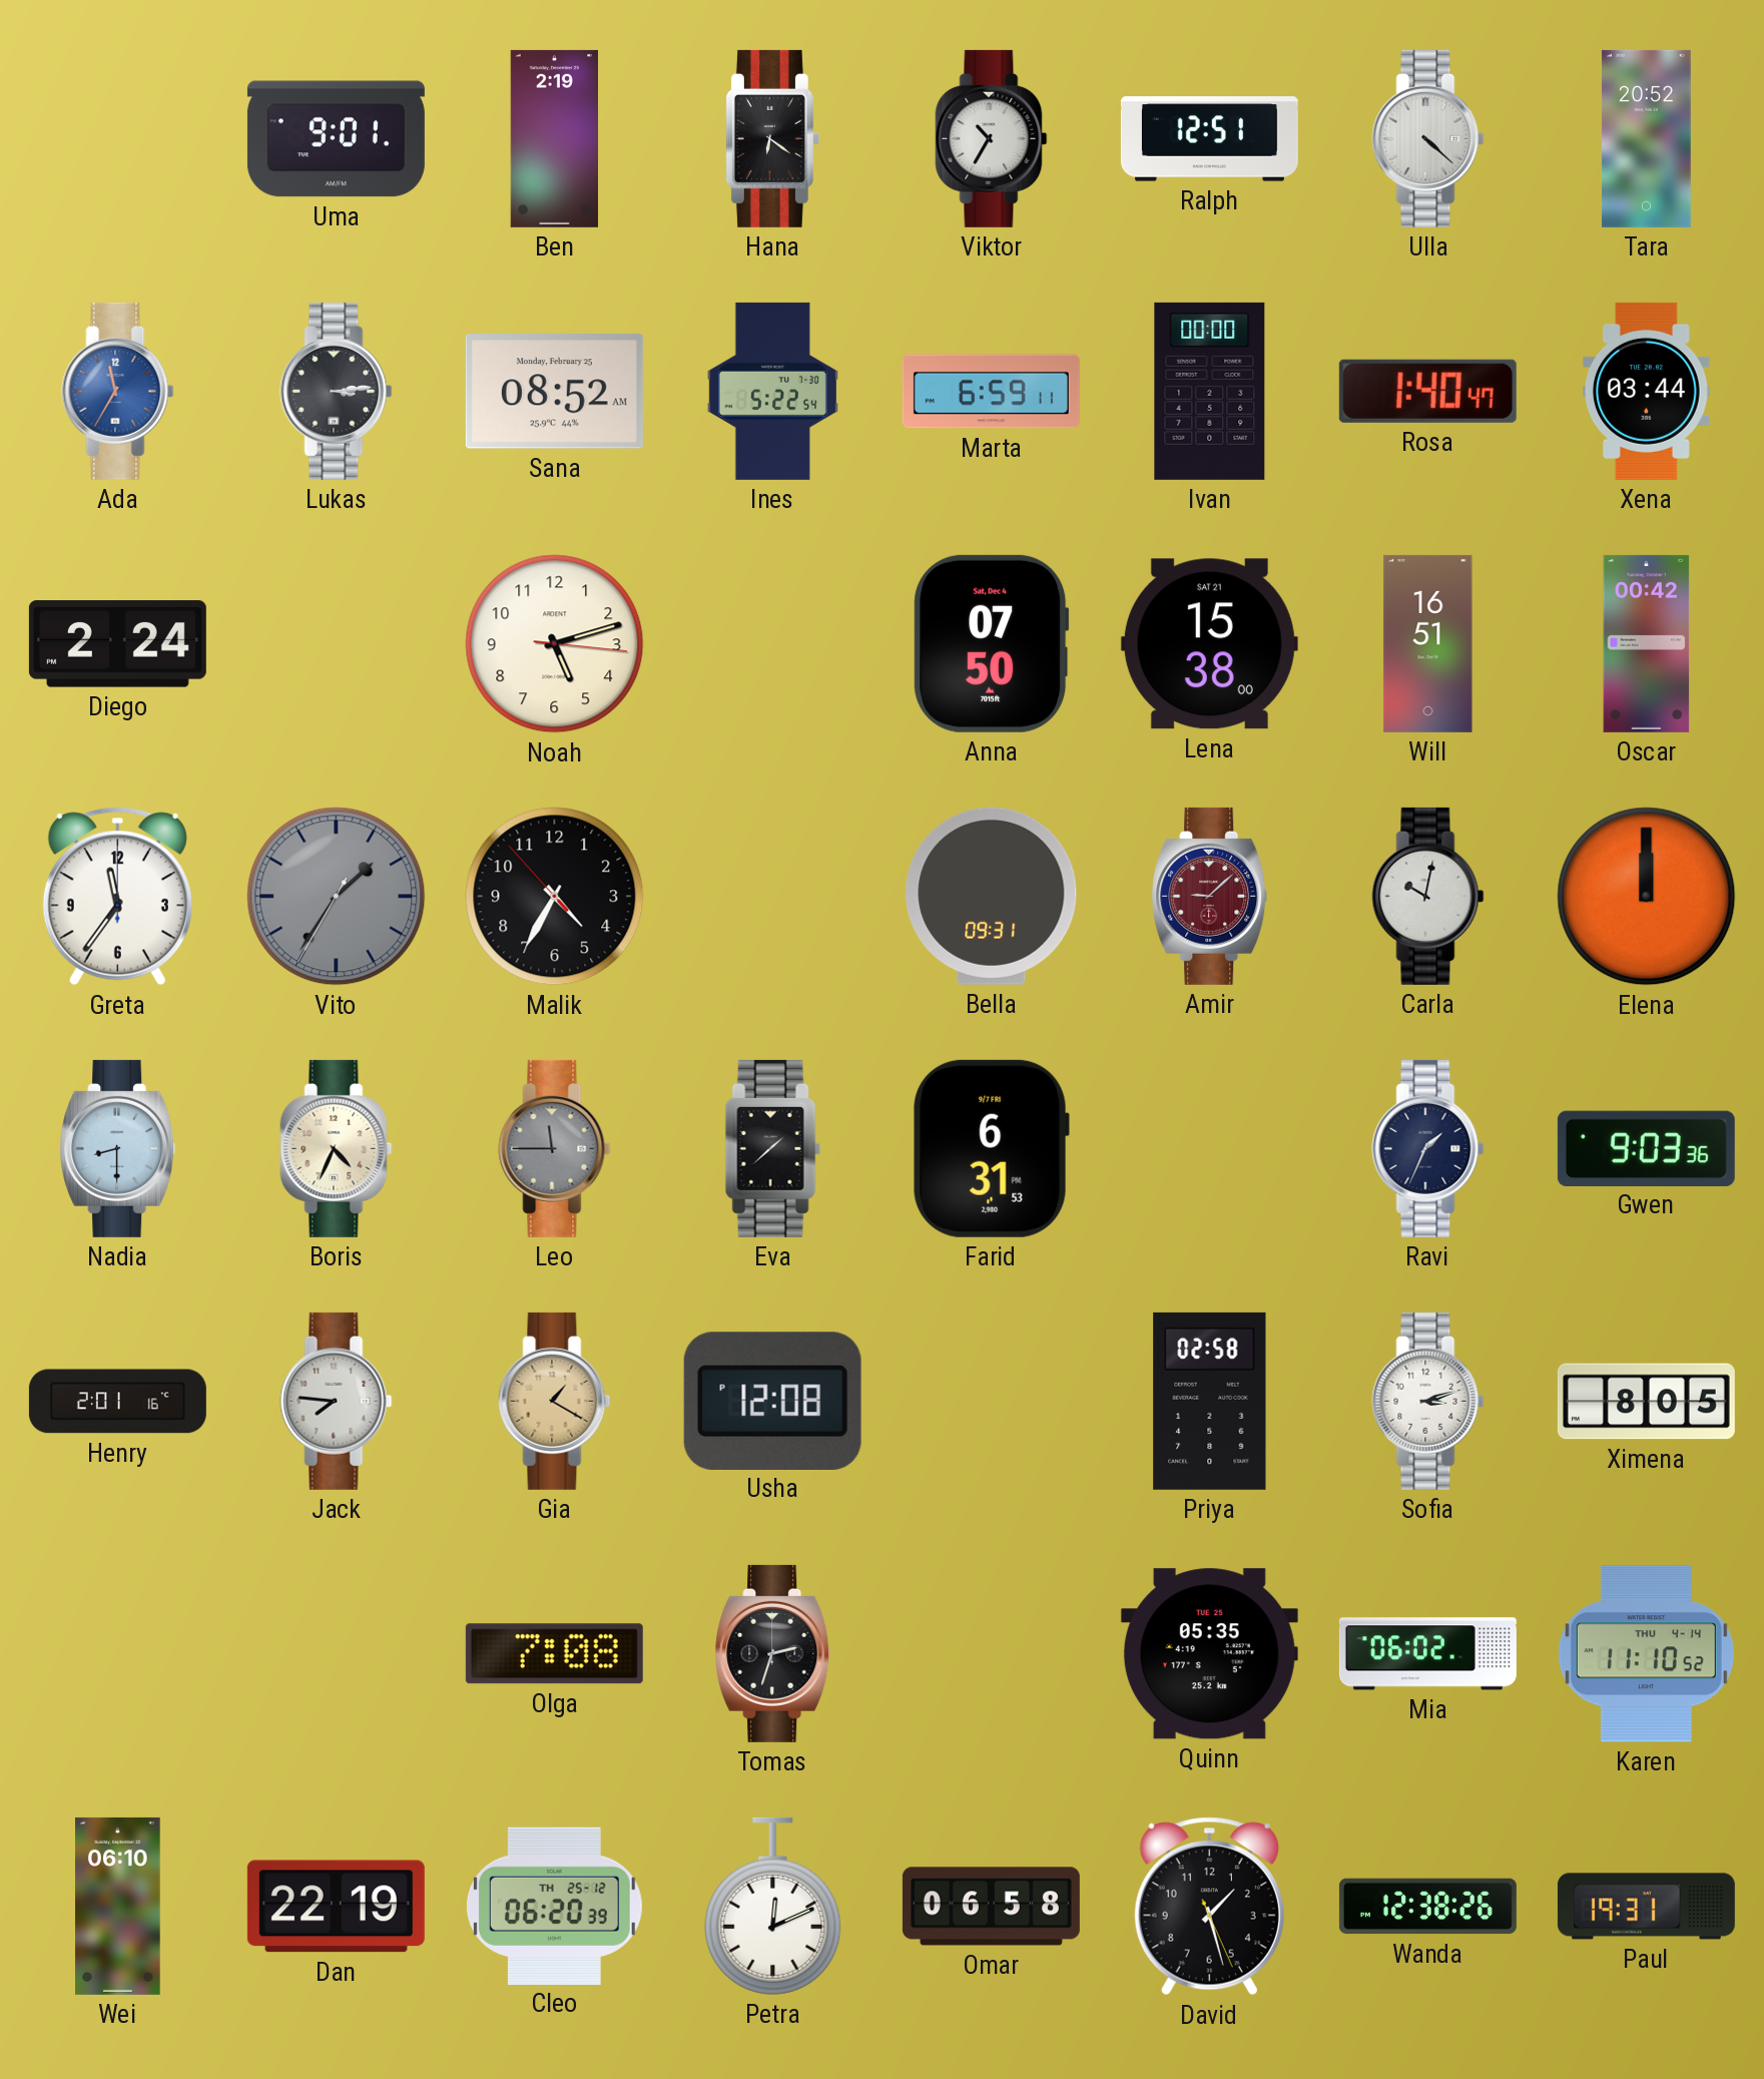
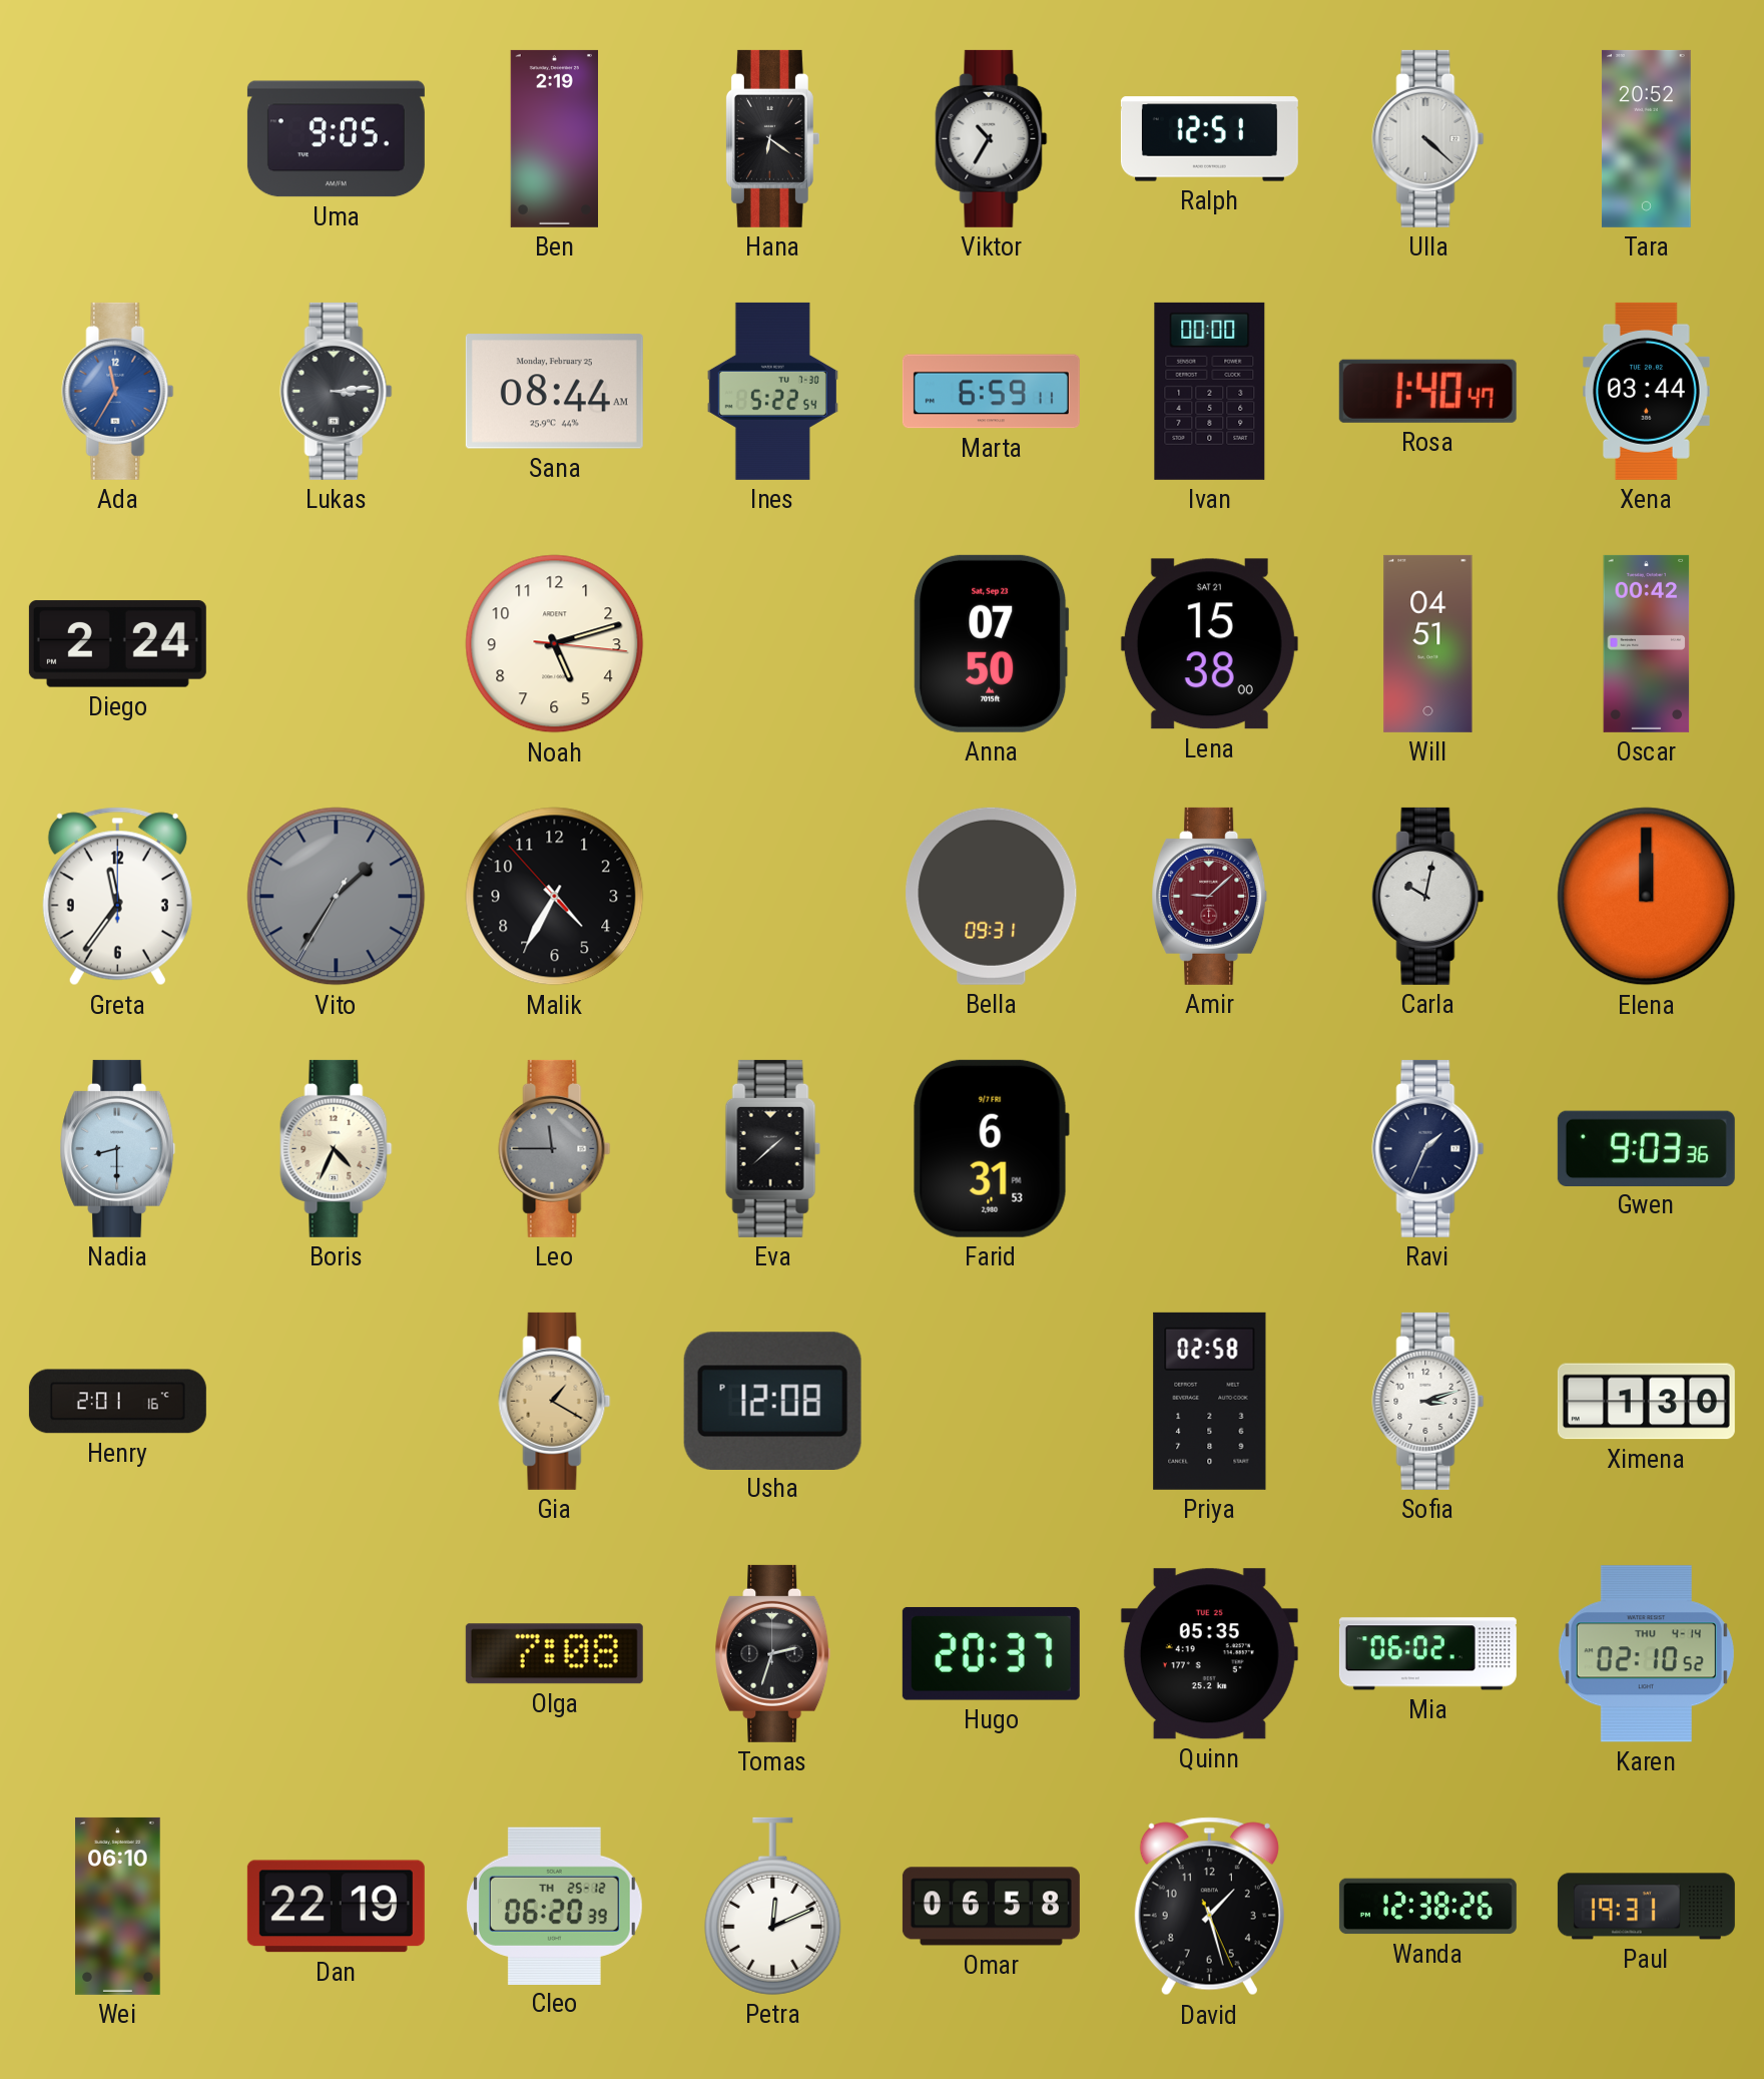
Uma: 9:01 -> 9:05
Sana: 08:52 -> 08:44
Anna date: Sat, Dec 4 -> Sat, Sep 23
Will: 16:51 -> 04:51
Jack: 7:46 -> none
Ximena: 8:05 -> 1:30
Hugo: none -> 20:37
Karen: 11:10 -> 02:10
